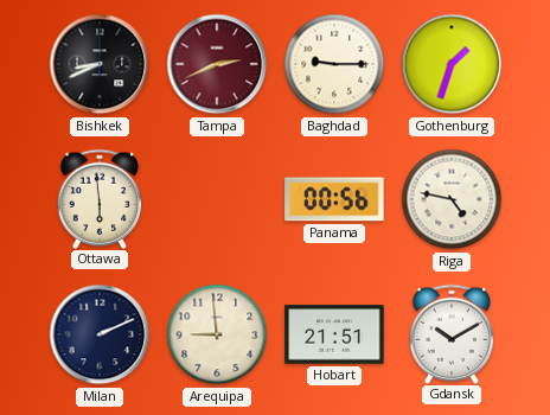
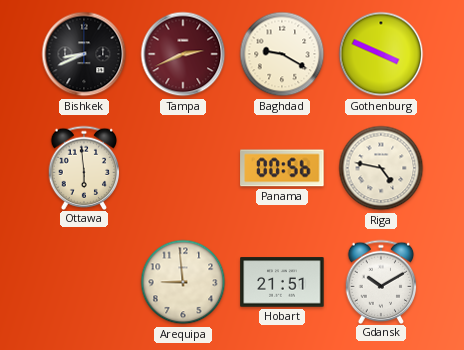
Baghdad: 9:15 -> 9:20
Gothenburg: 1:33 -> 3:49
Milan: 2:11 -> none
